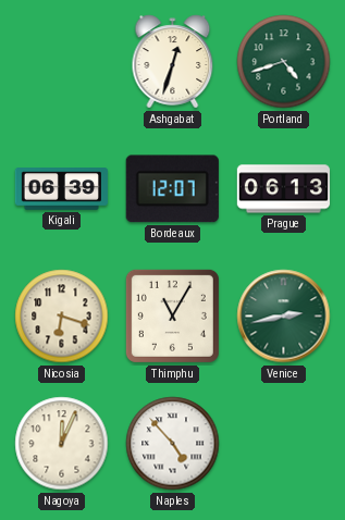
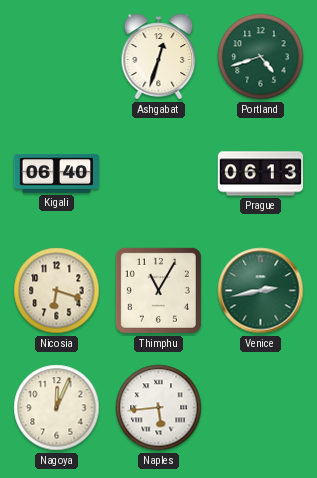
Kigali: 06:39 -> 06:40
Bordeaux: 12:07 -> none
Naples: 4:53 -> 5:44
